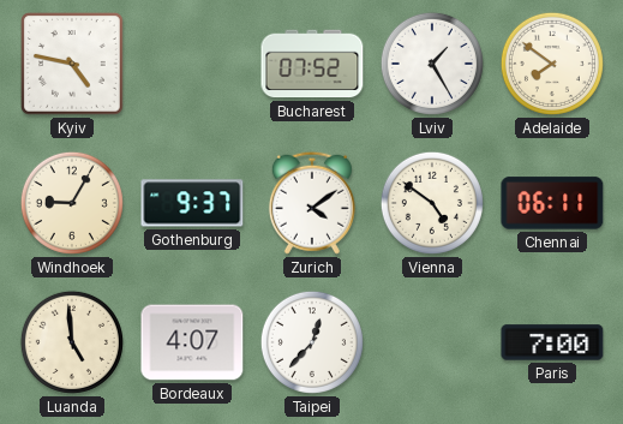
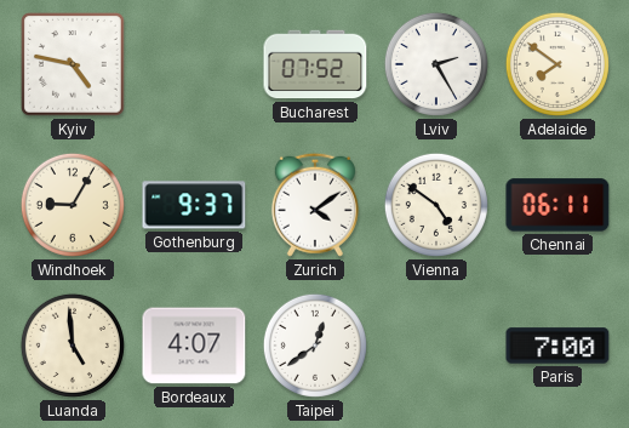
Lviv: 1:25 -> 2:25
Taipei: 12:37 -> 12:39
